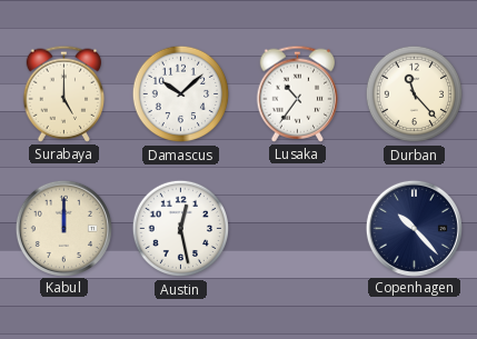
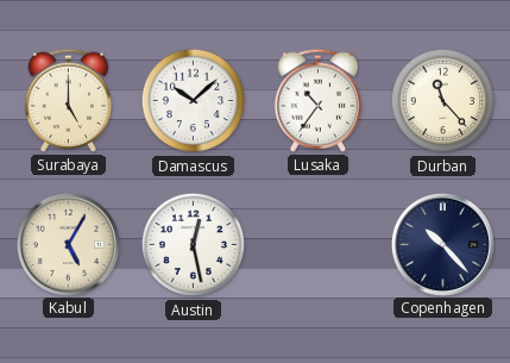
Kabul: 12:00 -> 5:05
